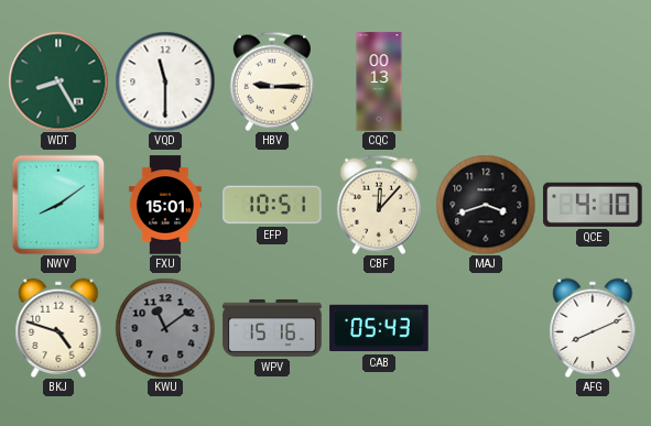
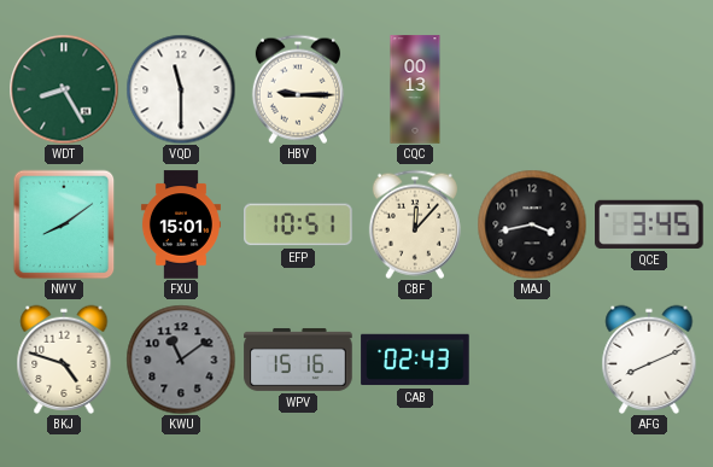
MAJ: 3:42 -> 3:43
QCE: 4:10 -> 3:45
CAB: 05:43 -> 02:43
